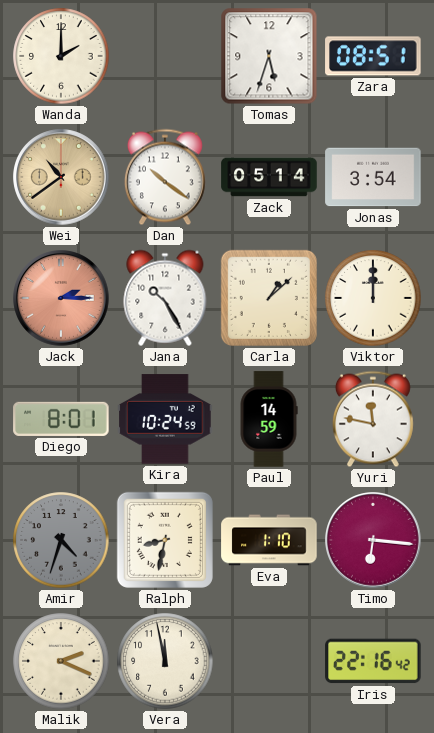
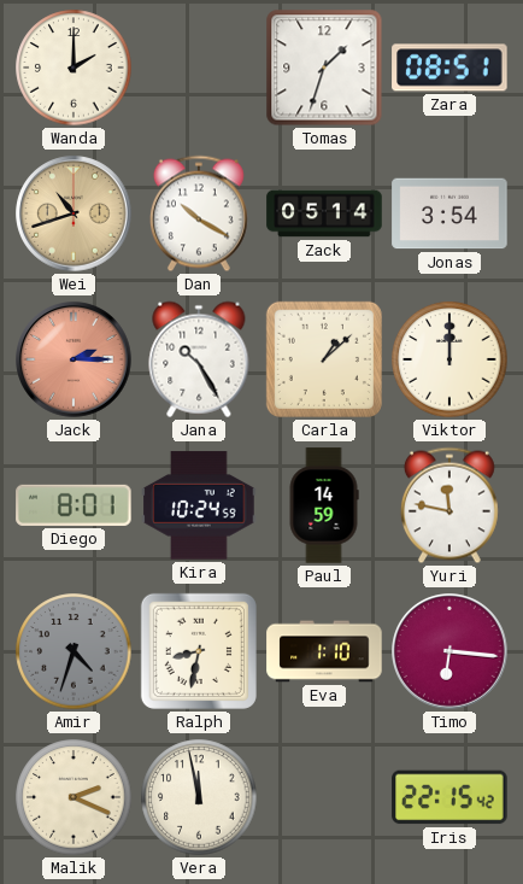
Tomas: 5:33 -> 1:33
Wei: 10:39 -> 10:42
Dan: 10:21 -> 10:20
Iris: 22:16 -> 22:15
